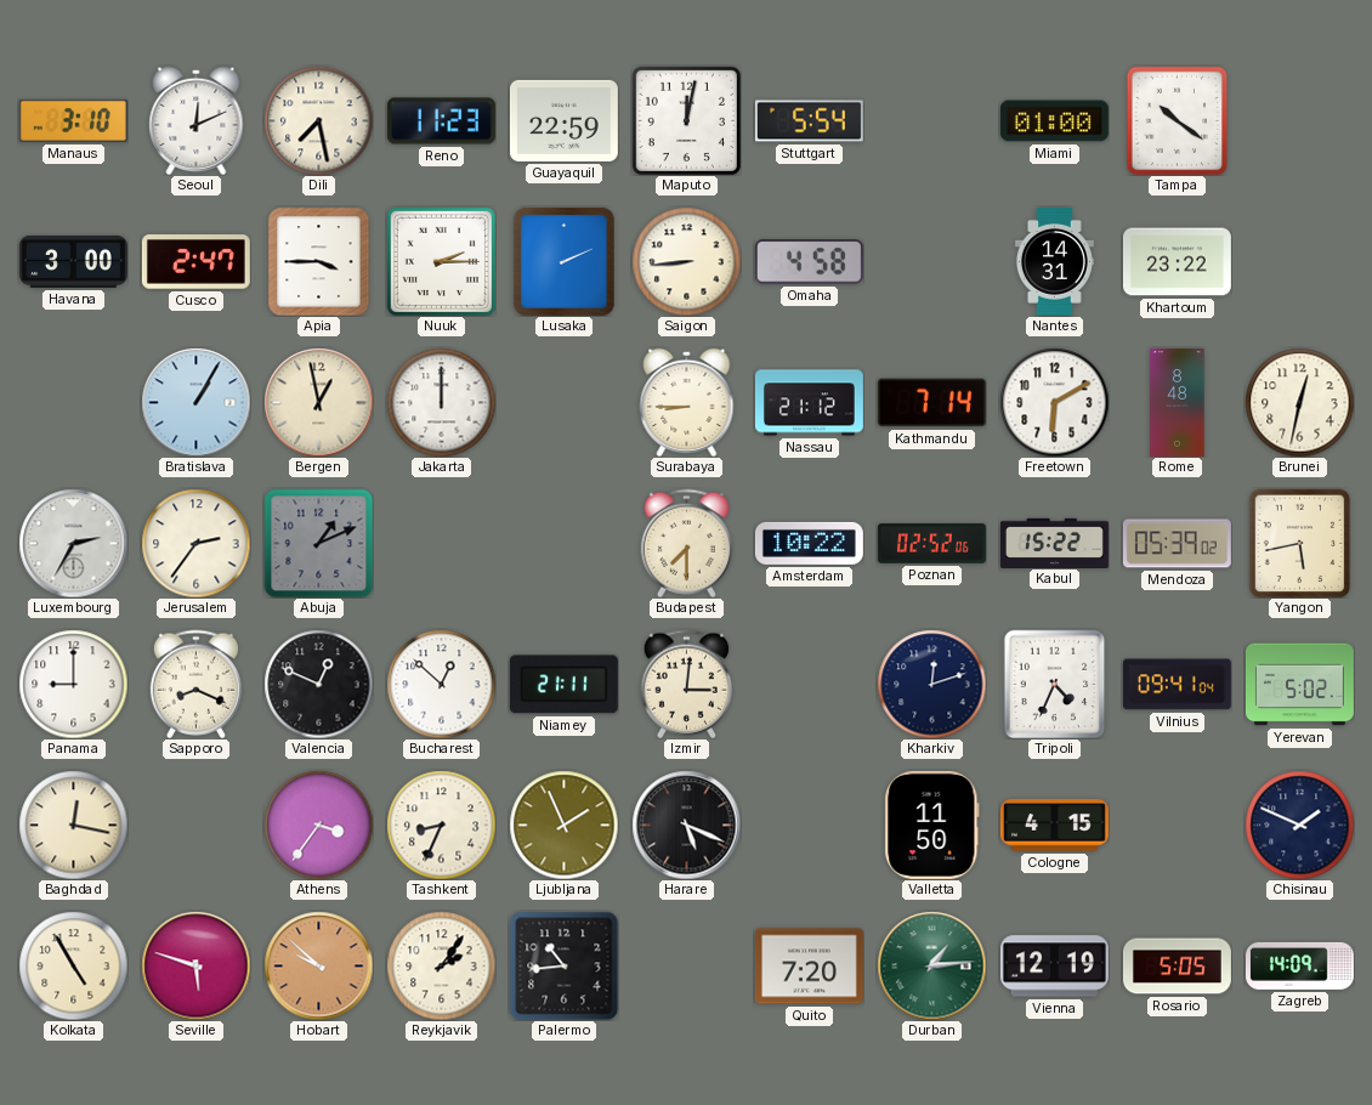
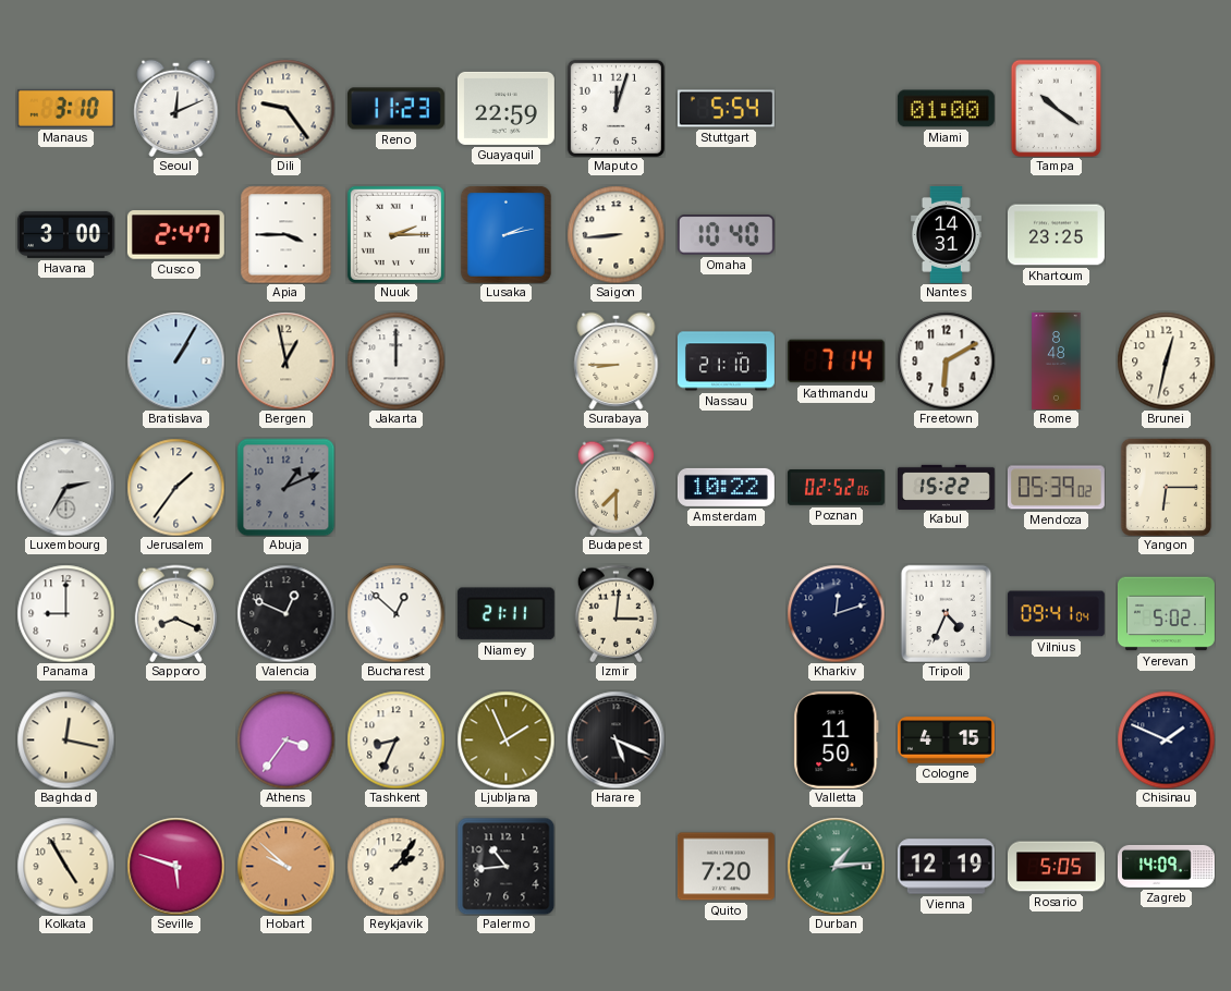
Dili: 7:28 -> 9:24
Maputo: 12:02 -> 12:03
Lusaka: 2:11 -> 2:13
Omaha: 4:58 -> 10:40
Khartoum: 23:22 -> 23:25
Nassau: 21:12 -> 21:10
Jerusalem: 2:36 -> 1:36
Yangon: 5:43 -> 6:15
